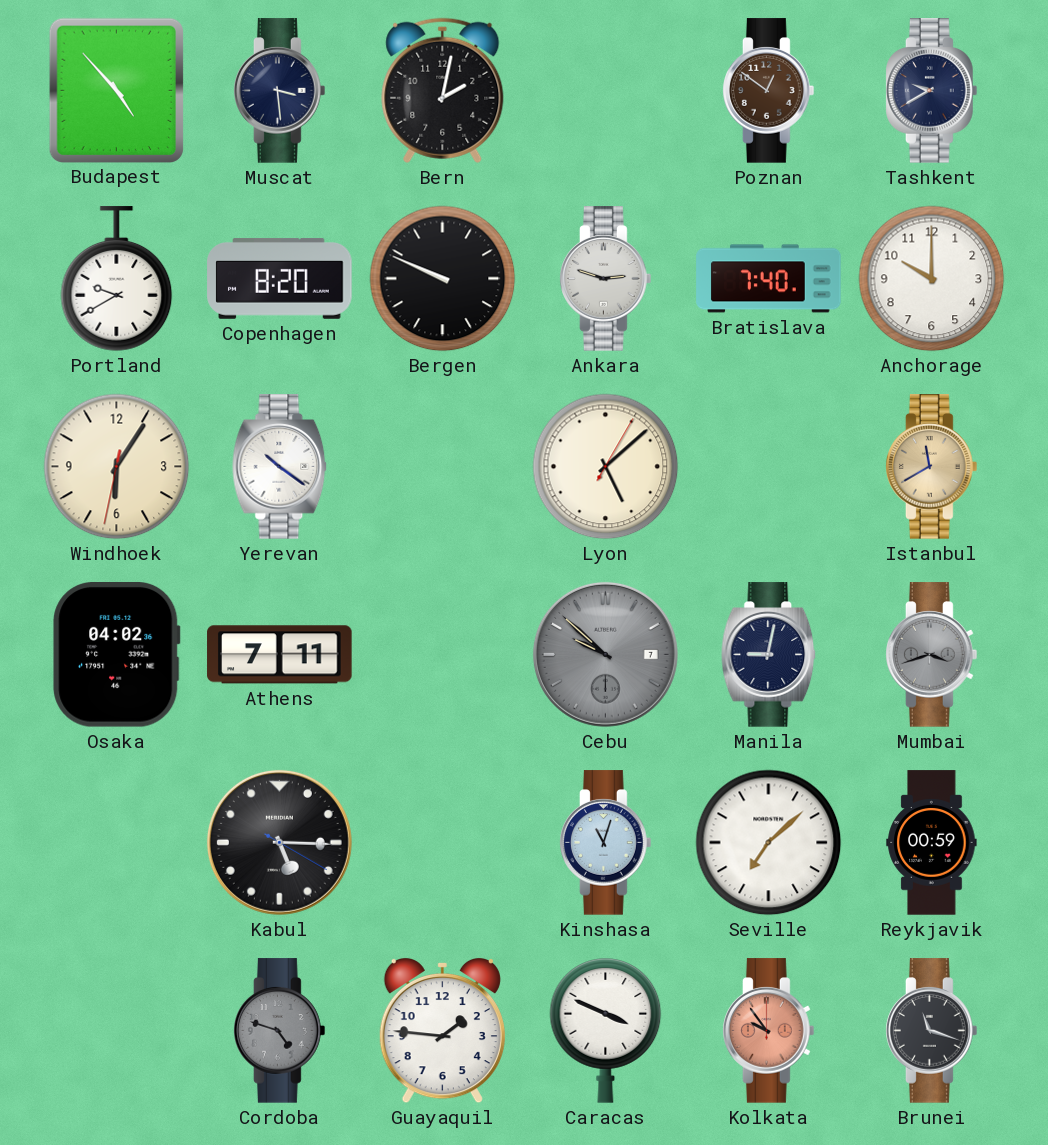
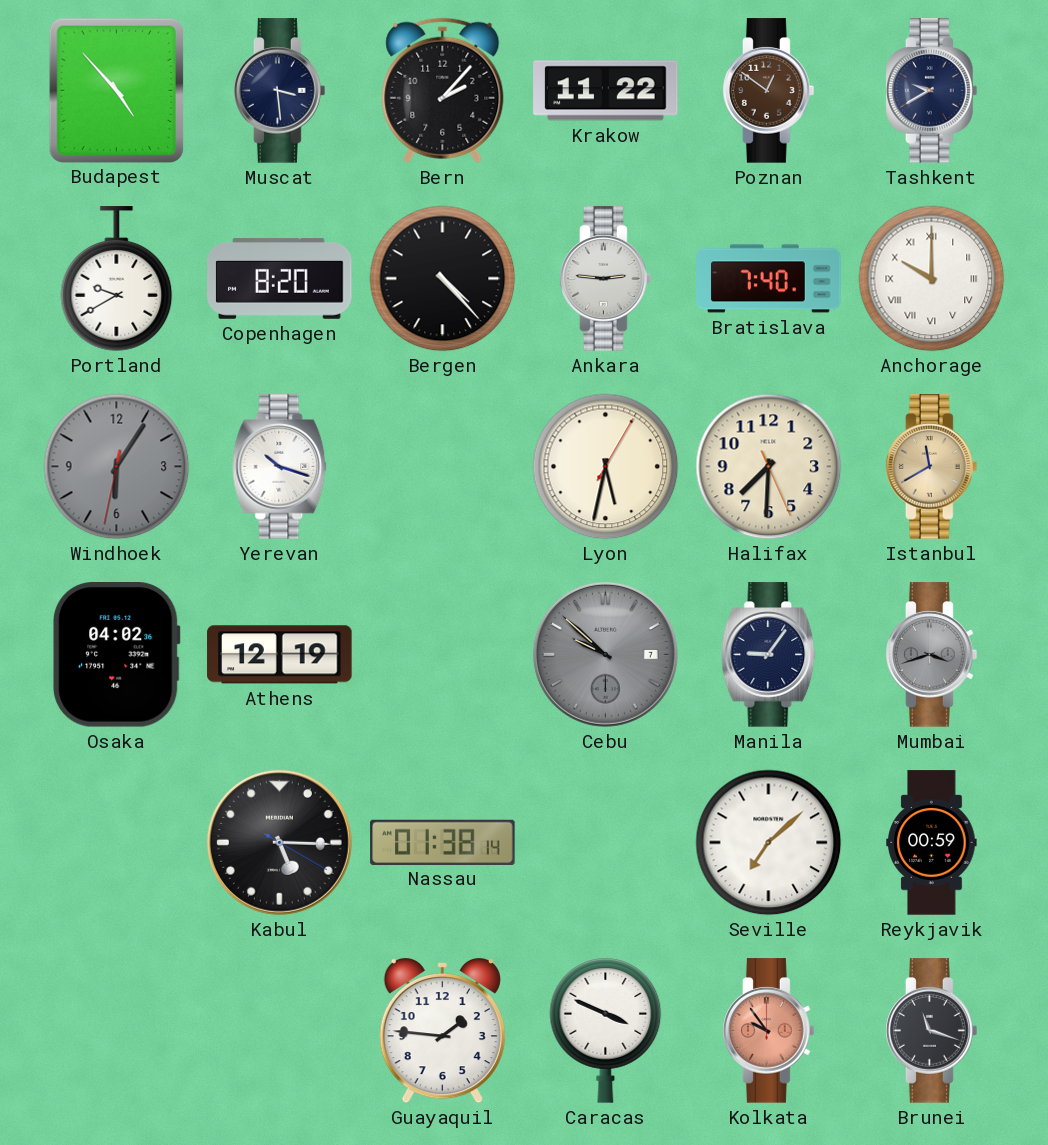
Bern: 2:02 -> 2:07
Krakow: none -> 11:22
Bergen: 9:49 -> 4:23
Ankara: 2:48 -> 2:46
Anchorage numerals: Arabic -> Roman
Windhoek dial: cream -> grey
Yerevan: 10:21 -> 10:18
Lyon: 5:08 -> 5:32
Halifax: none -> 7:30
Athens: 7:11 -> 12:19
Manila: 9:02 -> 9:06
Nassau: none -> 01:38
Kinshasa: 11:03 -> none
Cordoba: 4:48 -> none
